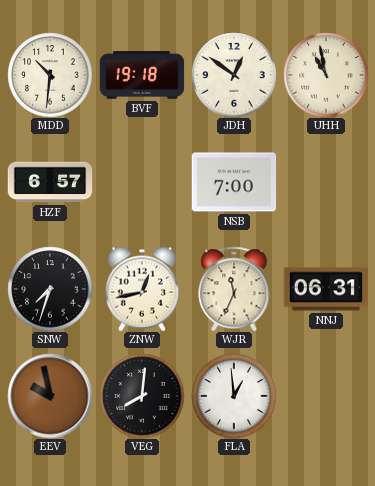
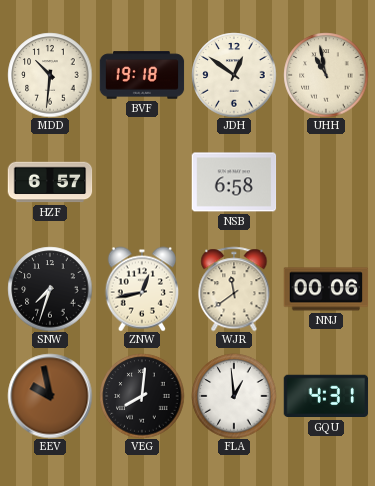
NSB: 7:00 -> 6:58
WJR: 11:34 -> 11:39
NNJ: 06:31 -> 00:06
GQU: none -> 4:31
